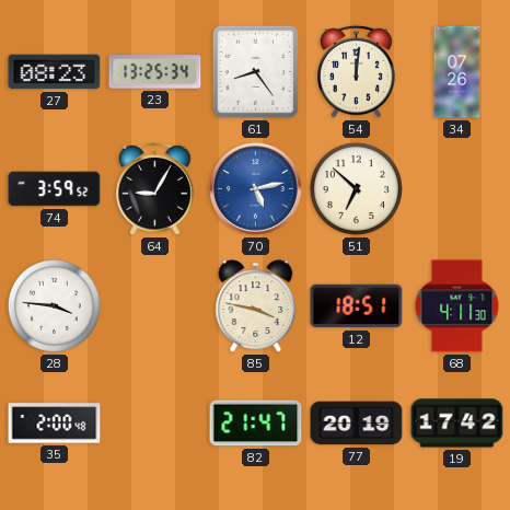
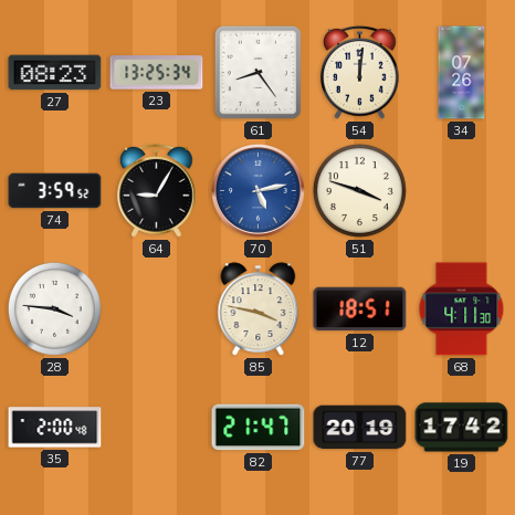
51: 6:52 -> 3:48
